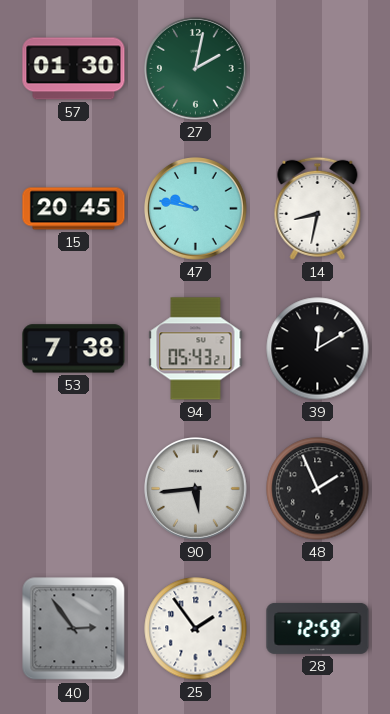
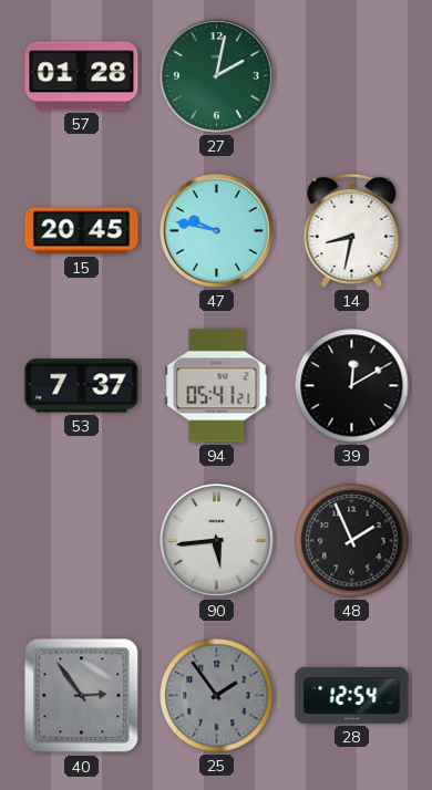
57: 01:30 -> 01:28
53: 7:38 -> 7:37
94: 05:43 -> 05:41
25 dial: white -> grey
28: 12:59 -> 12:54
